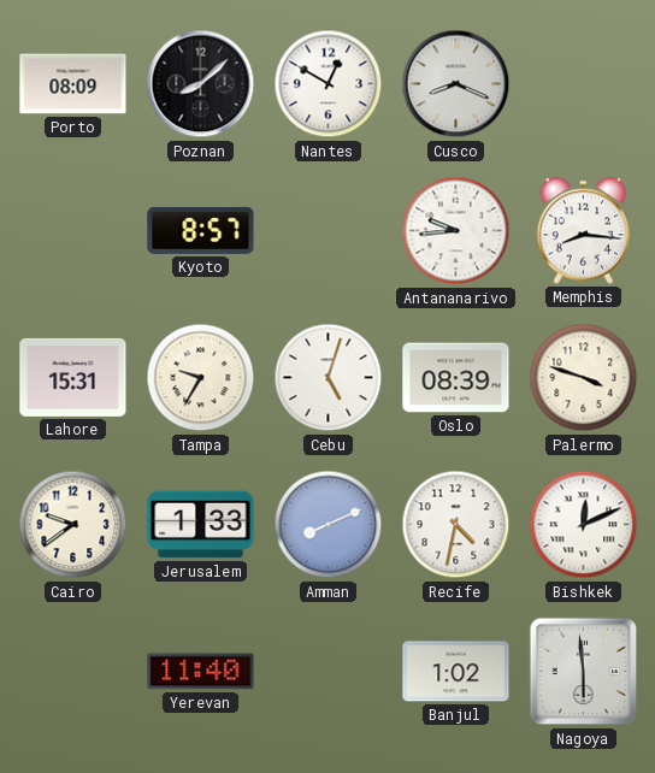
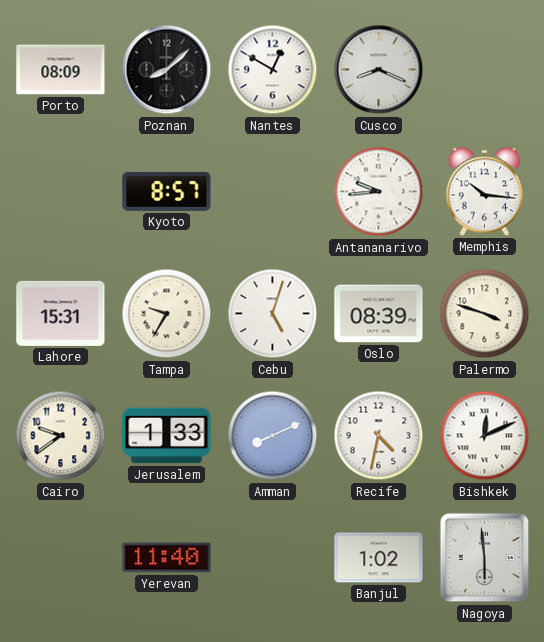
Memphis: 8:16 -> 10:16
